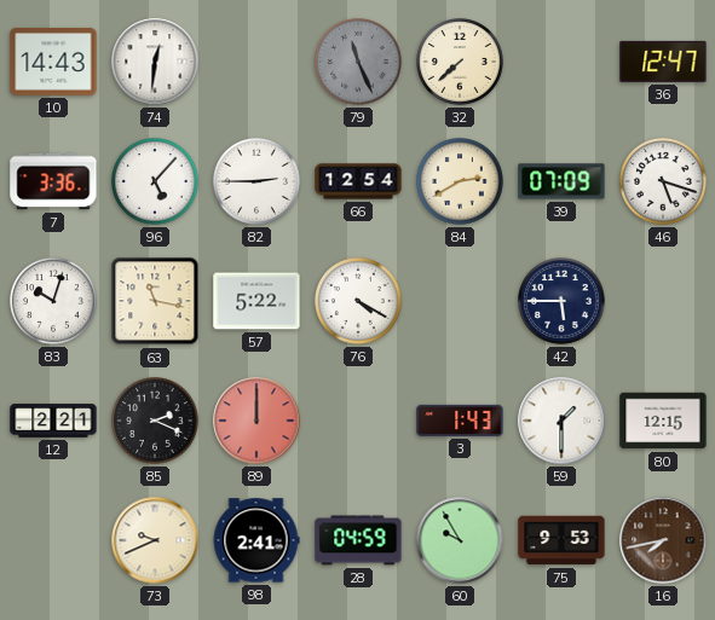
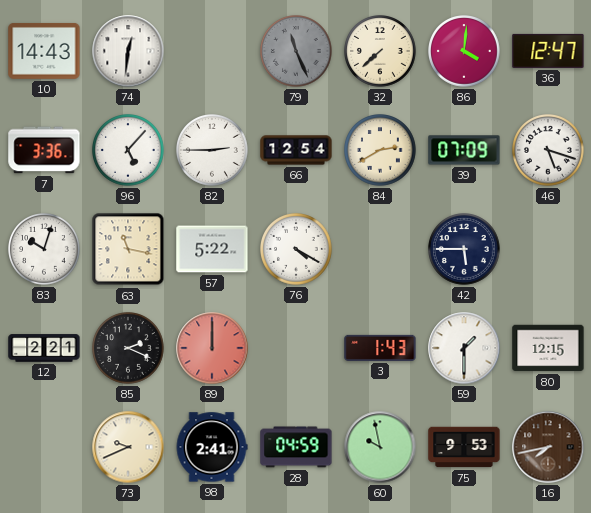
86: none -> 4:01
60: 9:55 -> 9:58
